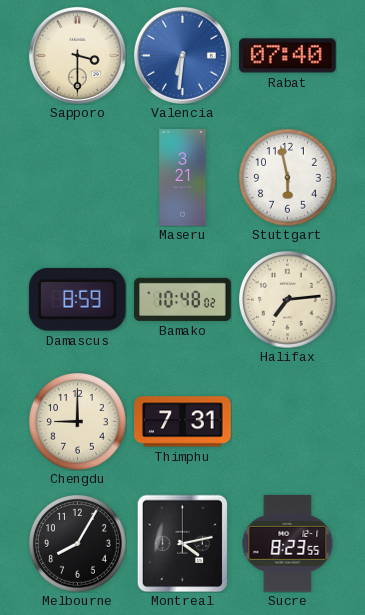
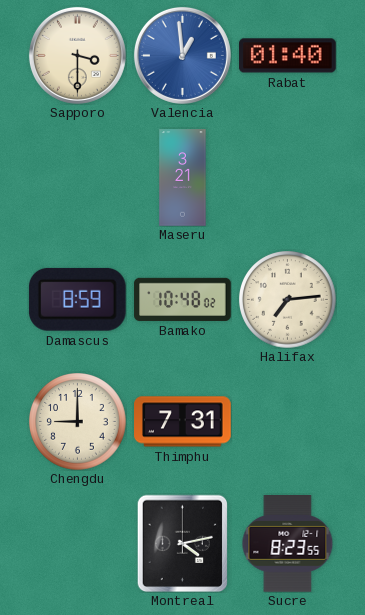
Valencia: 6:31 -> 12:59
Rabat: 07:40 -> 01:40
Stuttgart: 5:58 -> none
Melbourne: 8:05 -> none
